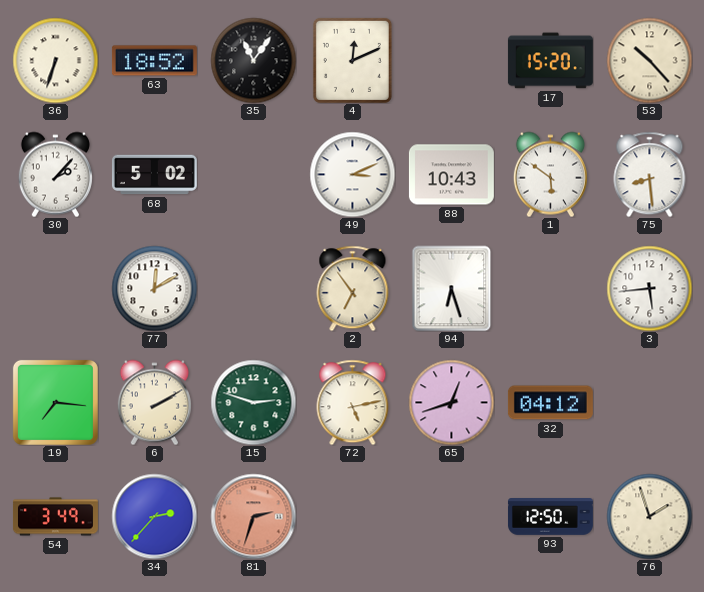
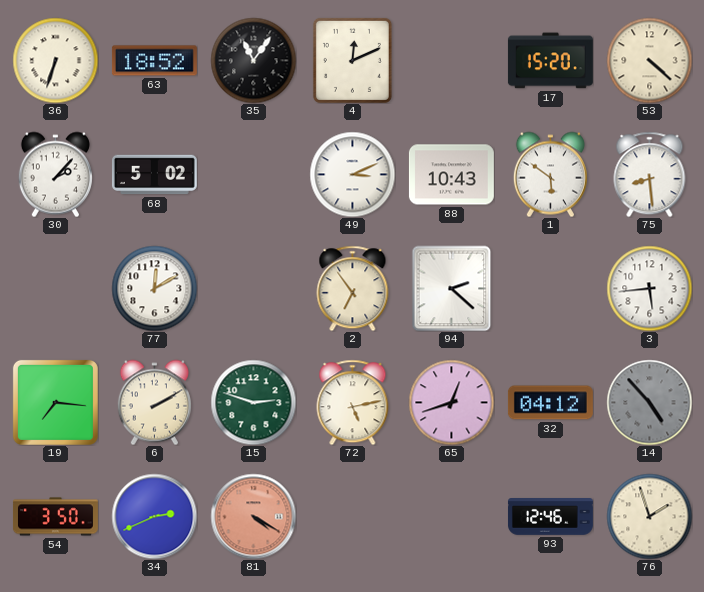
53: 10:23 -> 4:22
94: 6:27 -> 2:22
14: none -> 4:53
54: 3:49 -> 3:50
34: 2:37 -> 2:41
81: 2:33 -> 4:20
93: 12:50 -> 12:46
